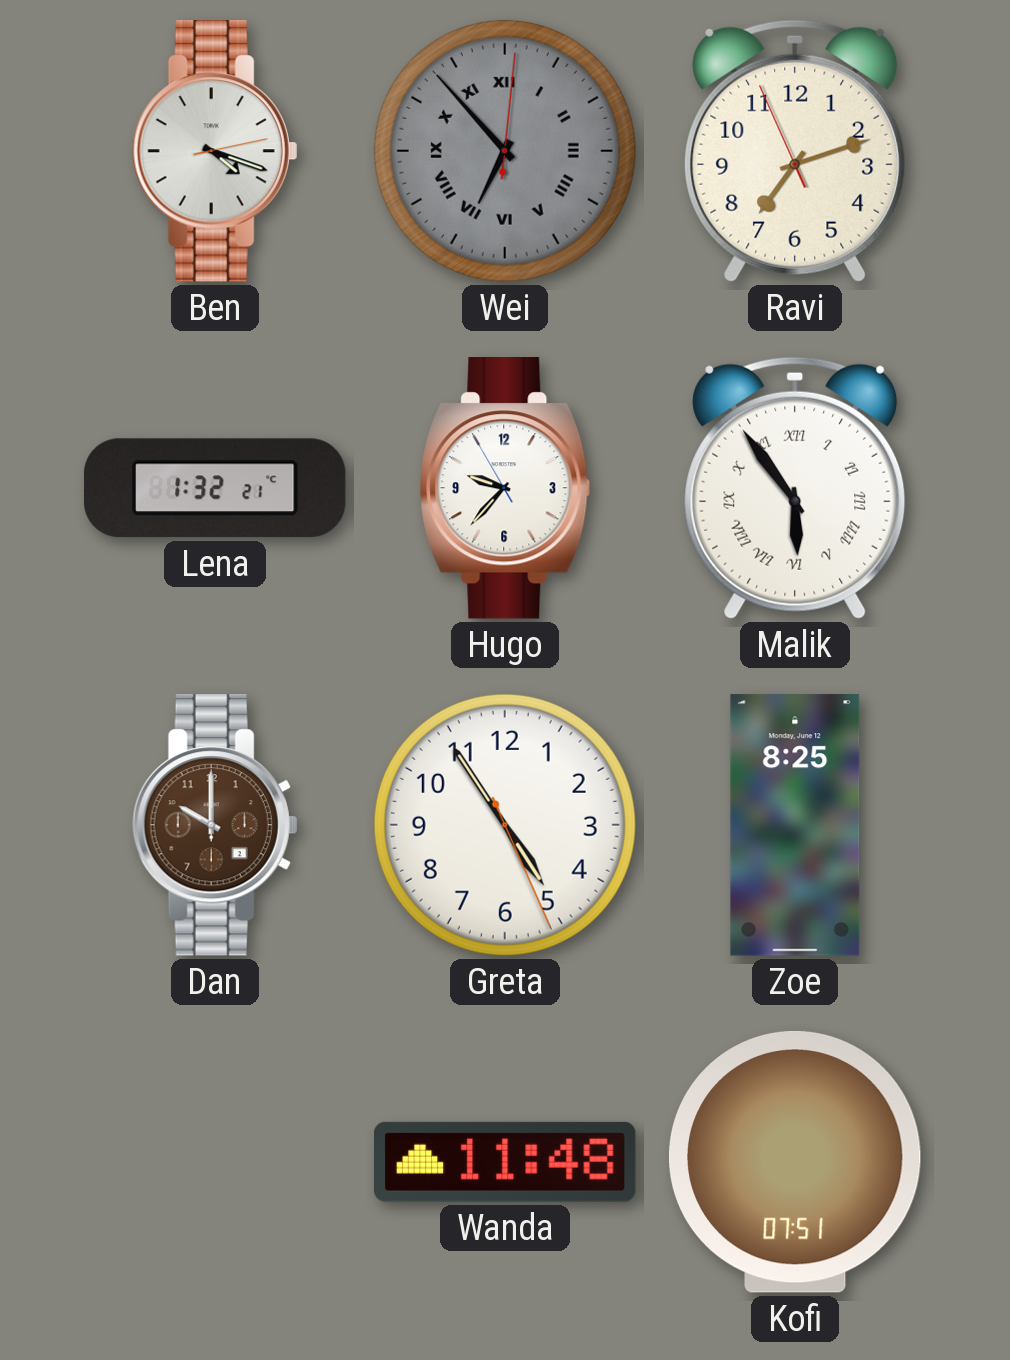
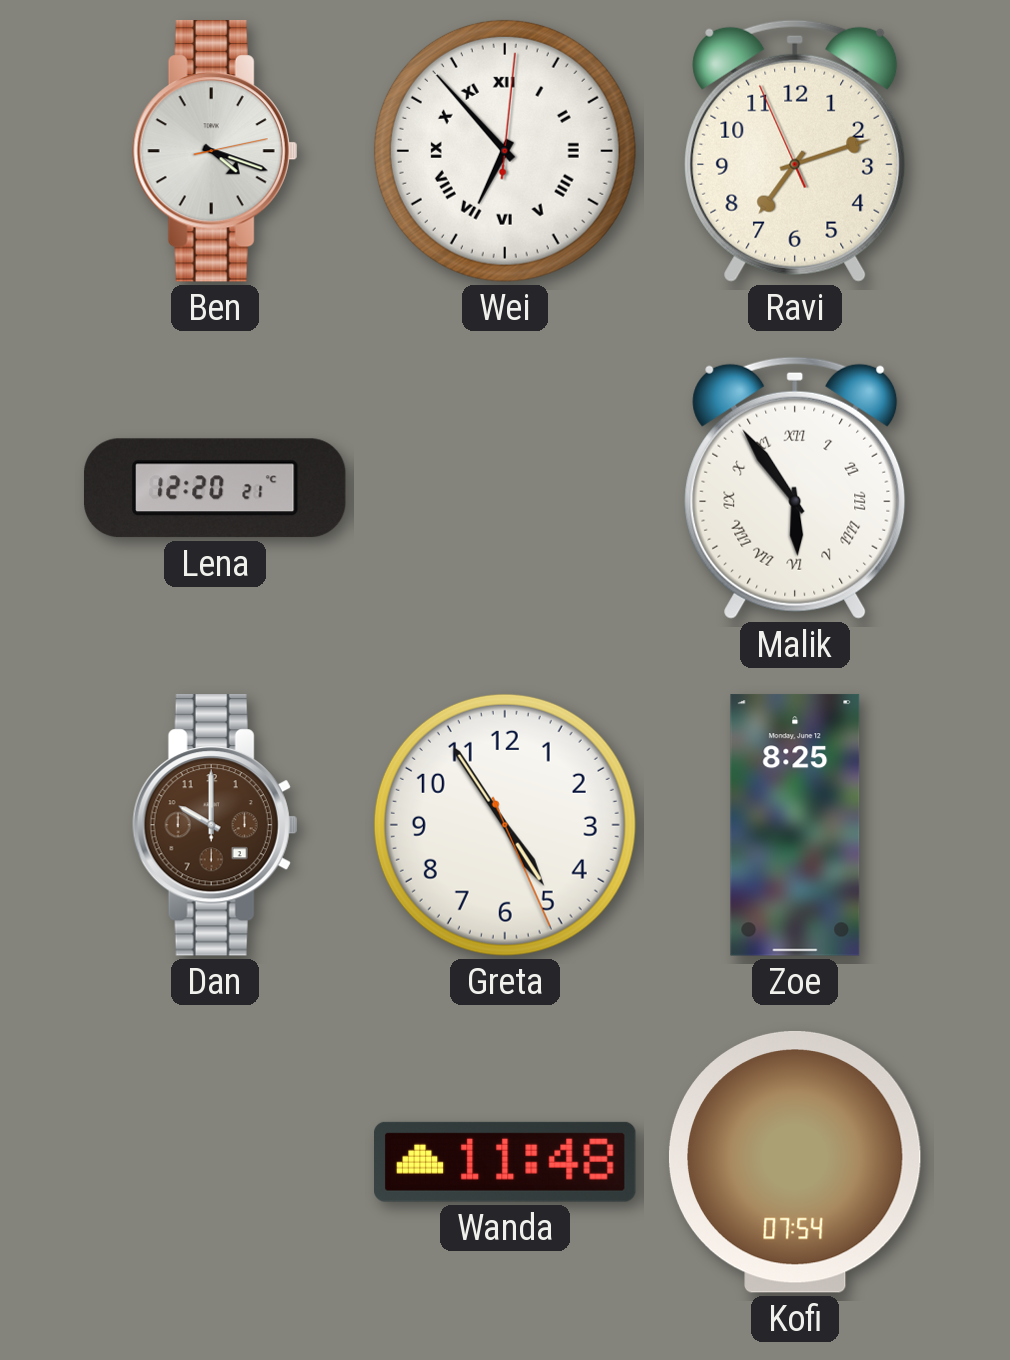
Wei dial: grey -> white
Lena: 1:32 -> 12:20
Hugo: 9:36 -> none
Kofi: 07:51 -> 07:54
